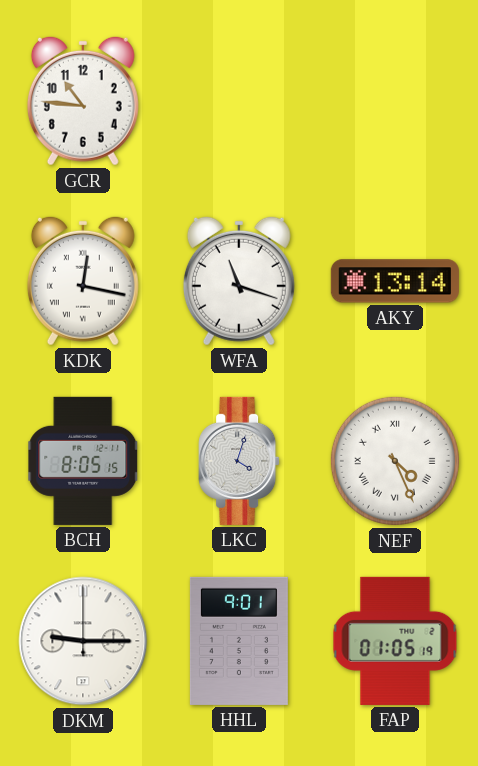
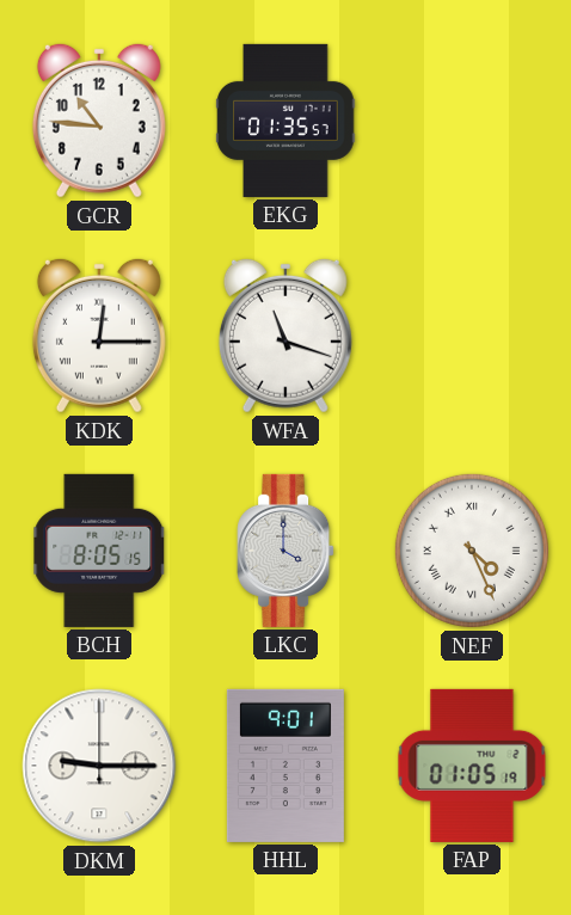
EKG: none -> 01:35
KDK: 12:17 -> 12:15
AKY: 13:14 -> none
LKC: 4:03 -> 4:00
